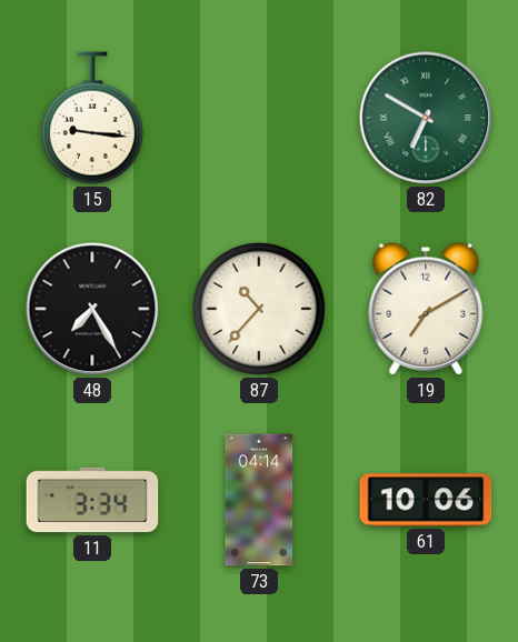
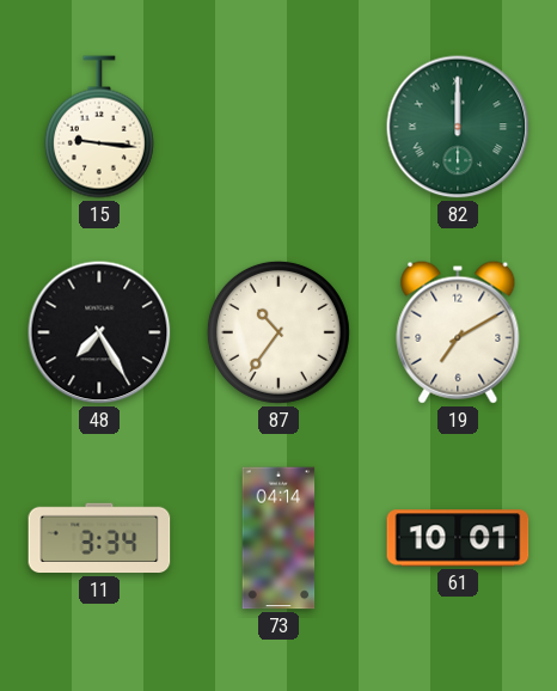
82: 6:50 -> 12:00
87: 10:37 -> 10:36
61: 10:06 -> 10:01
